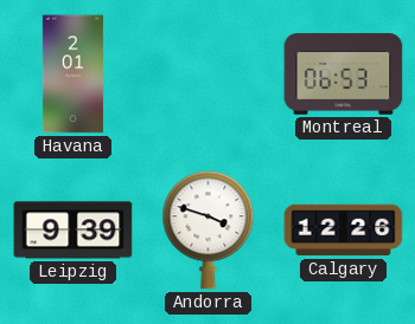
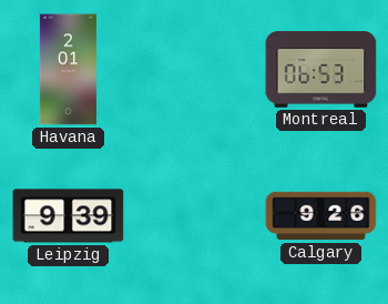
Andorra: 3:48 -> none
Calgary: 12:26 -> 9:26
